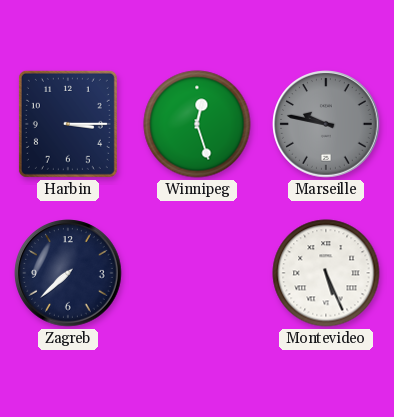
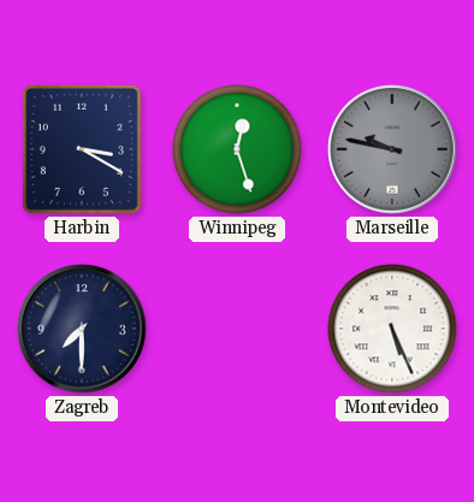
Harbin: 3:15 -> 3:20
Zagreb: 7:38 -> 7:30
